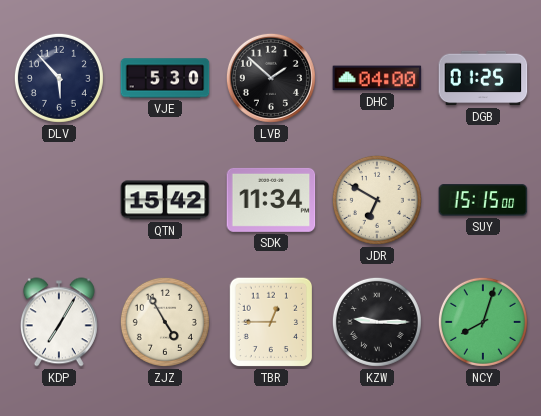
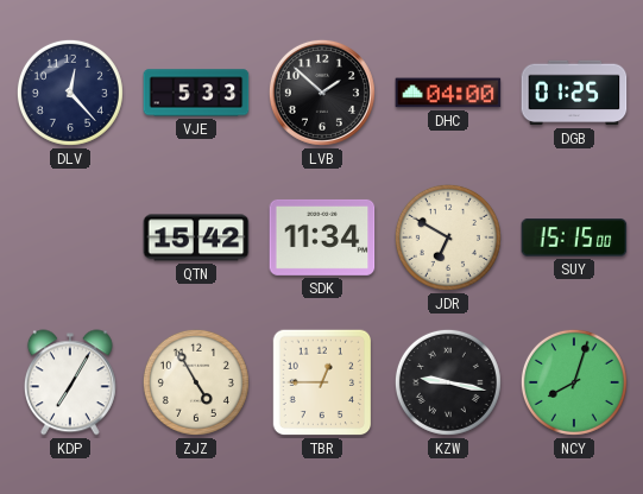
DLV: 5:53 -> 12:23
VJE: 5:30 -> 5:33
KZW: 9:15 -> 9:17
